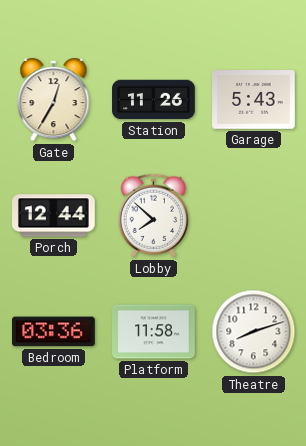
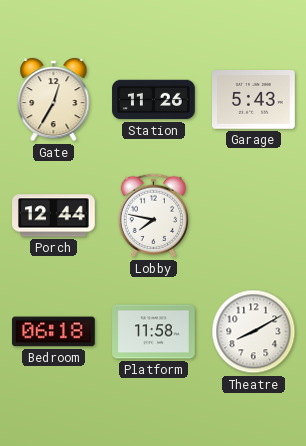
Lobby: 7:52 -> 7:47
Bedroom: 03:36 -> 06:18
Theatre: 8:12 -> 8:10
